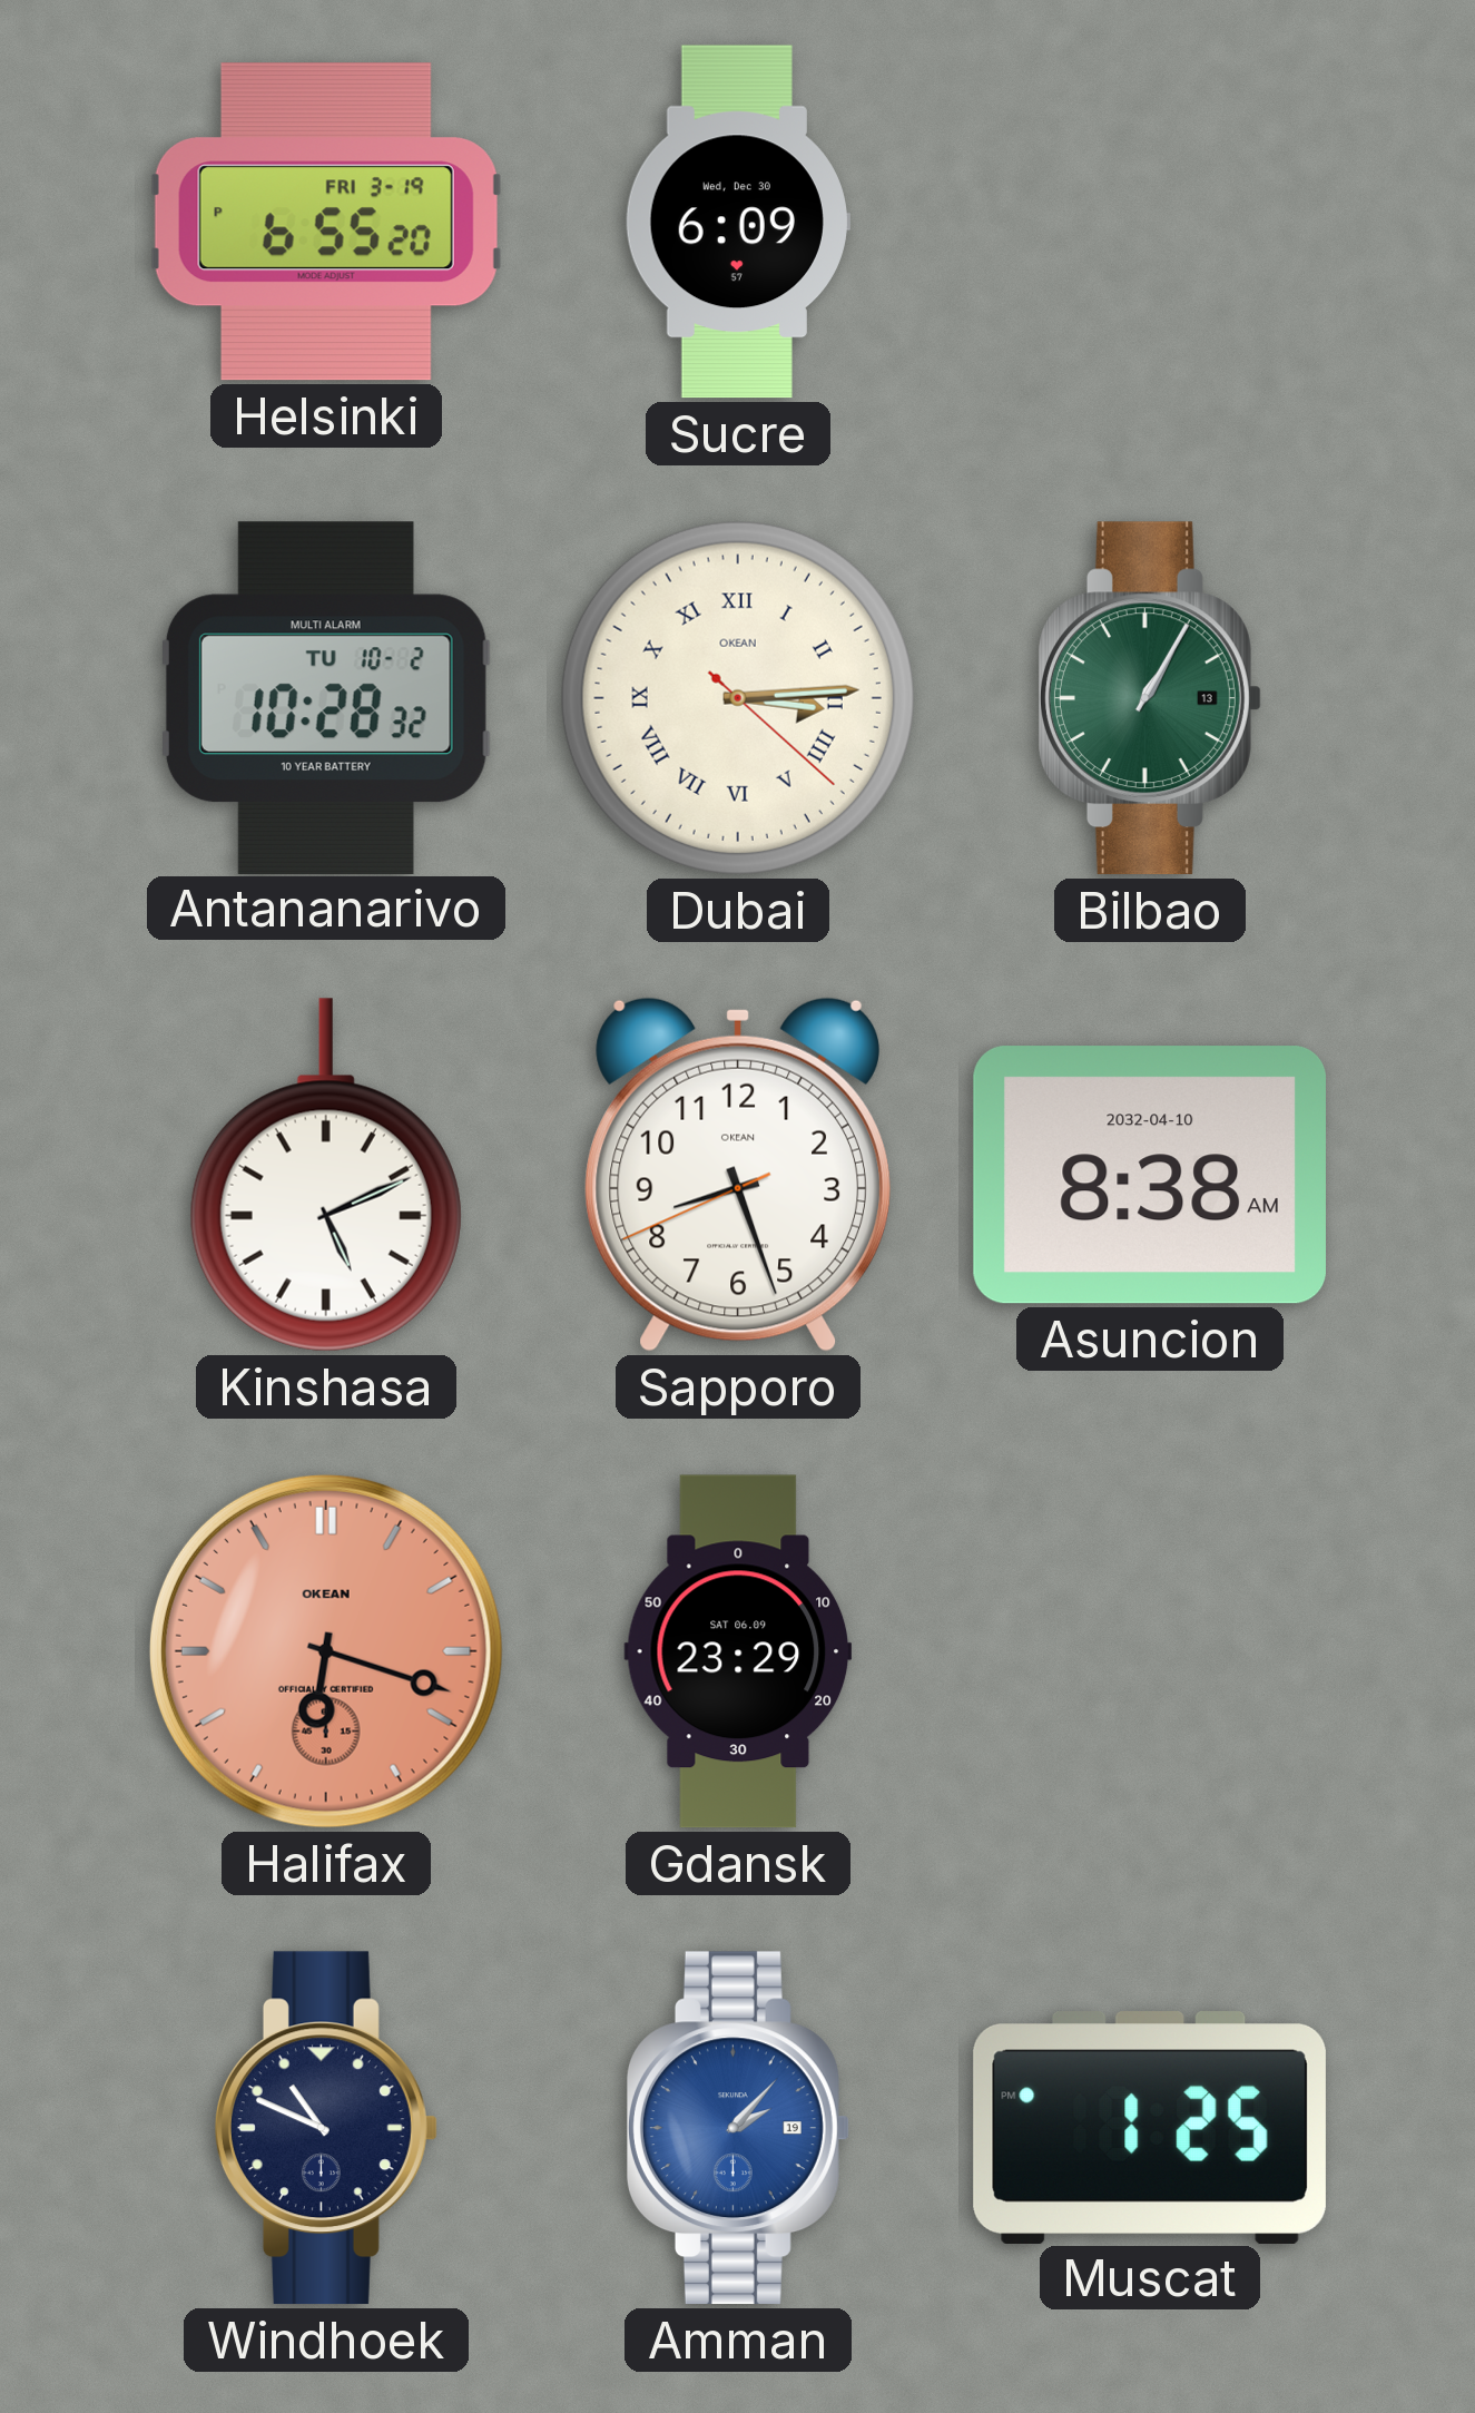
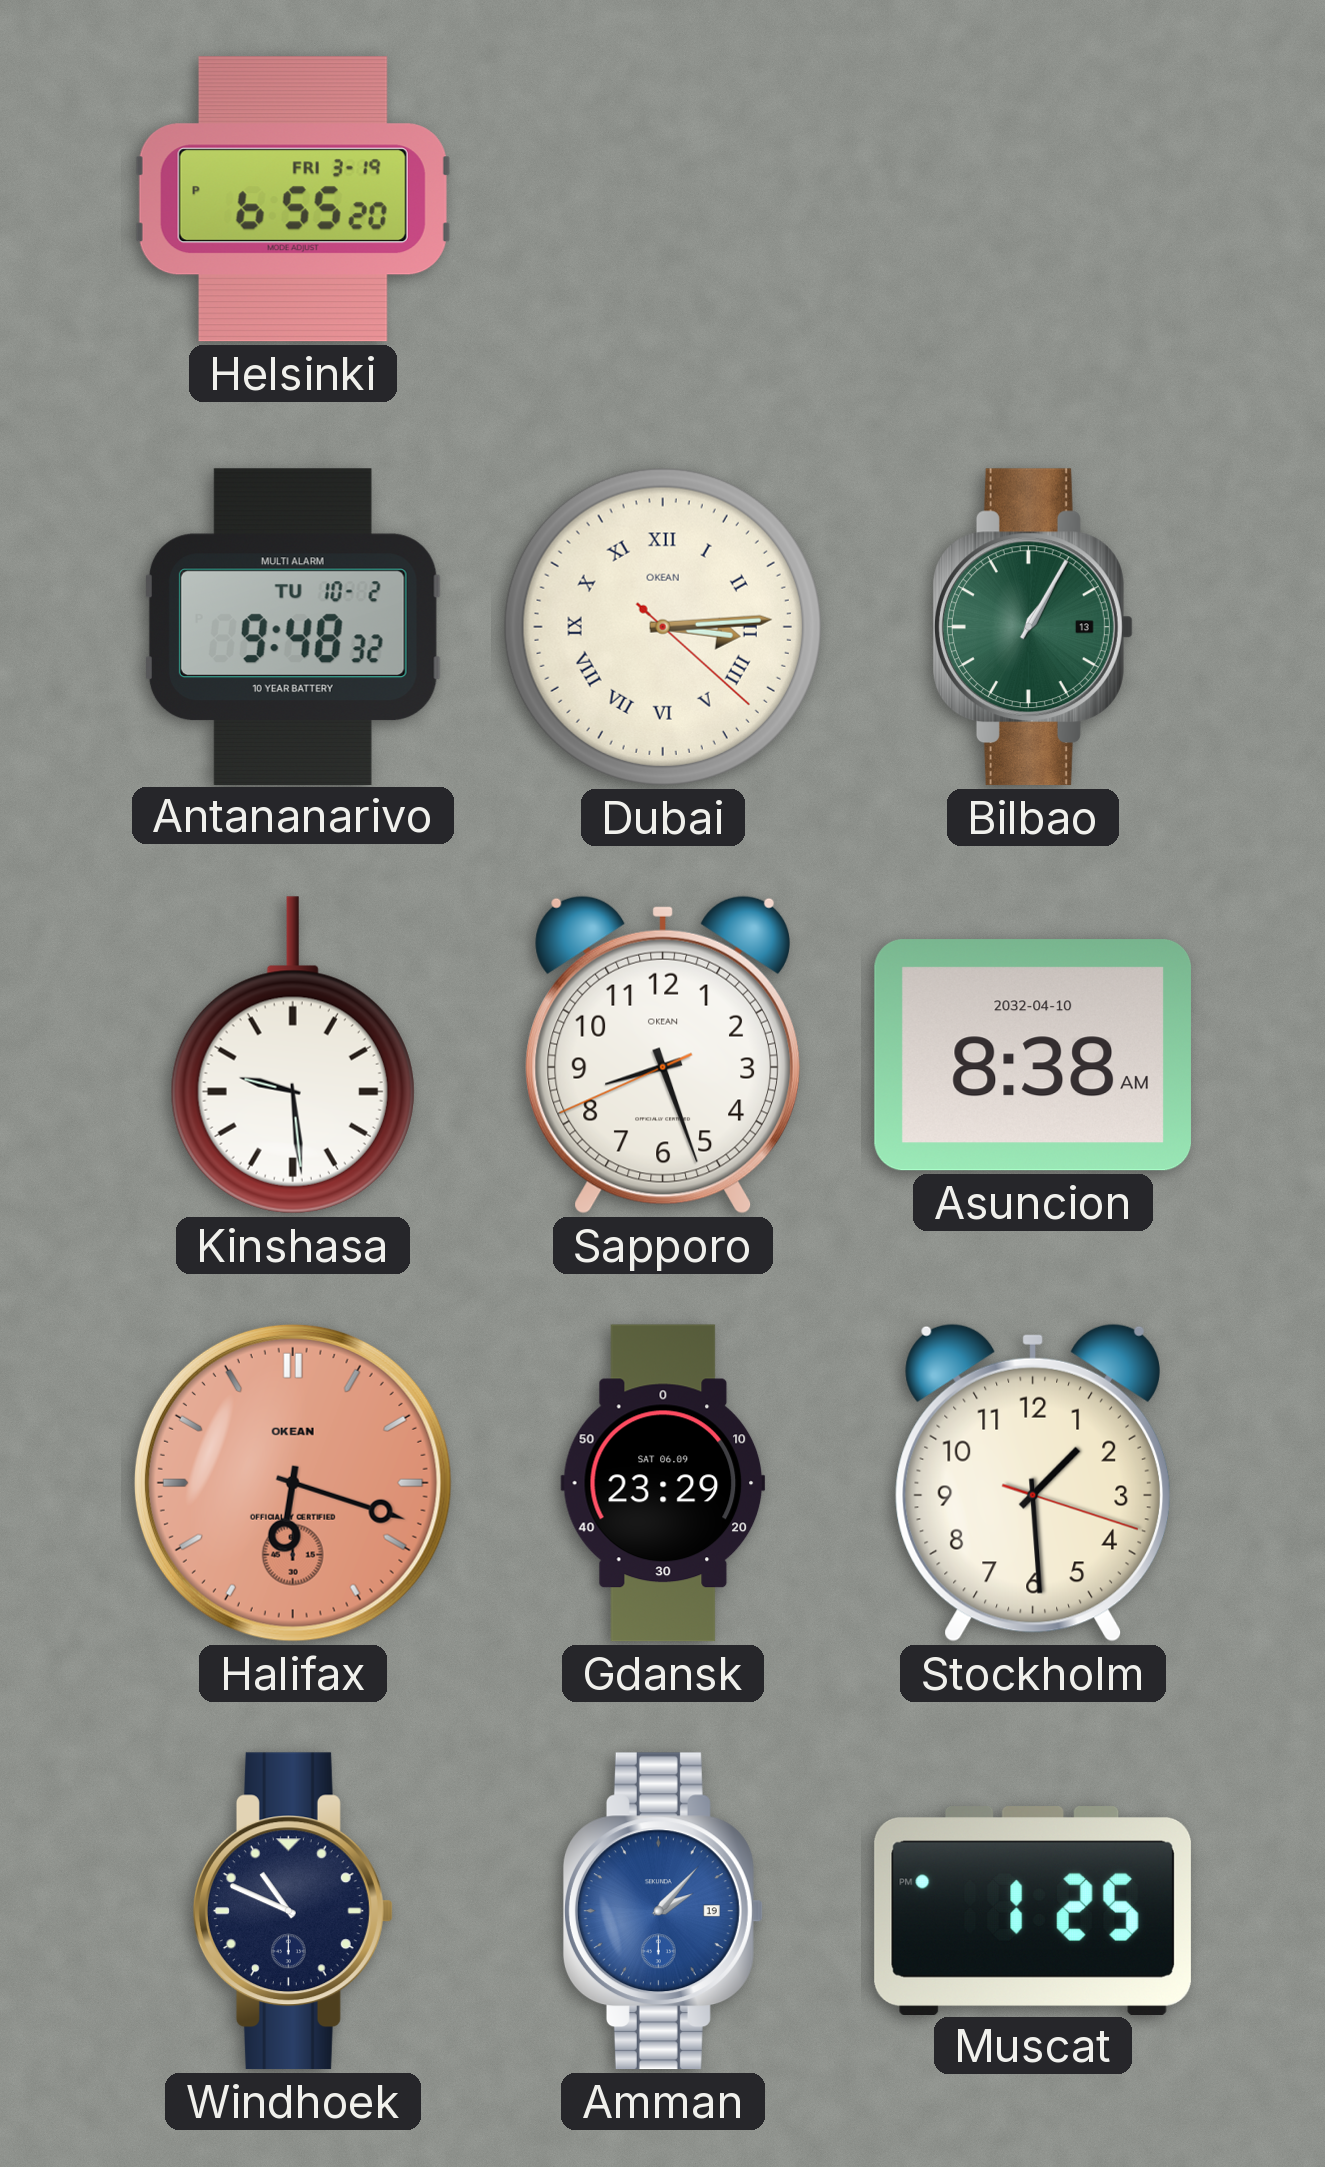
Sucre: 6:09 -> none
Antananarivo: 10:28 -> 9:48
Kinshasa: 5:11 -> 9:29
Stockholm: none -> 1:29
